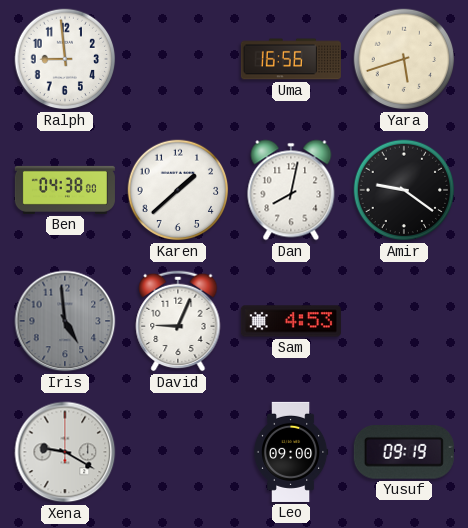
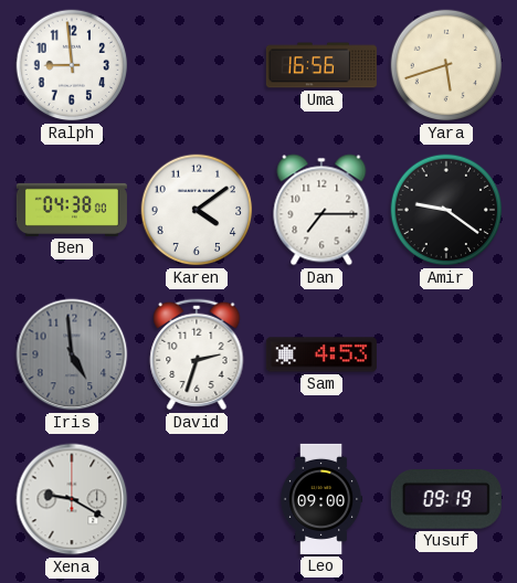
Karen: 1:38 -> 4:09
Dan: 8:02 -> 7:15
David: 9:04 -> 2:33
